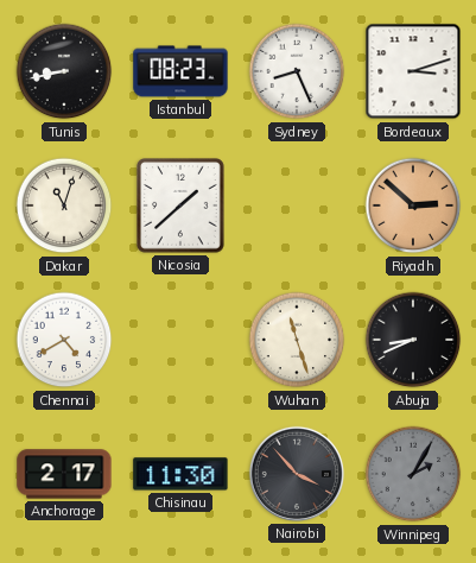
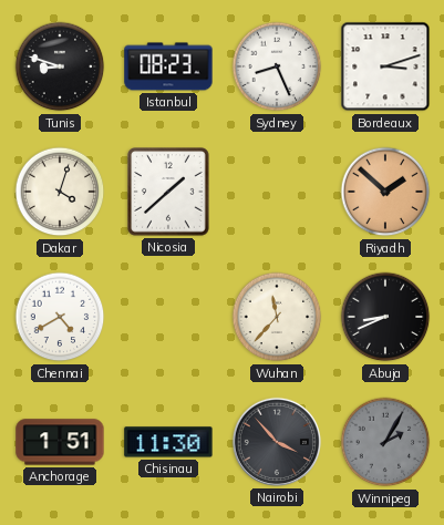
Tunis: 8:43 -> 8:48
Dakar: 11:03 -> 4:03
Riyadh: 2:52 -> 1:52
Wuhan: 11:27 -> 11:37
Anchorage: 2:17 -> 1:51
